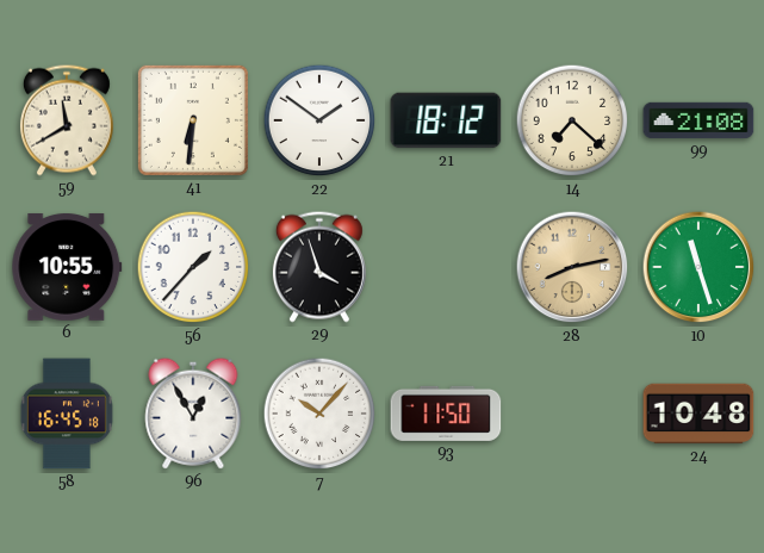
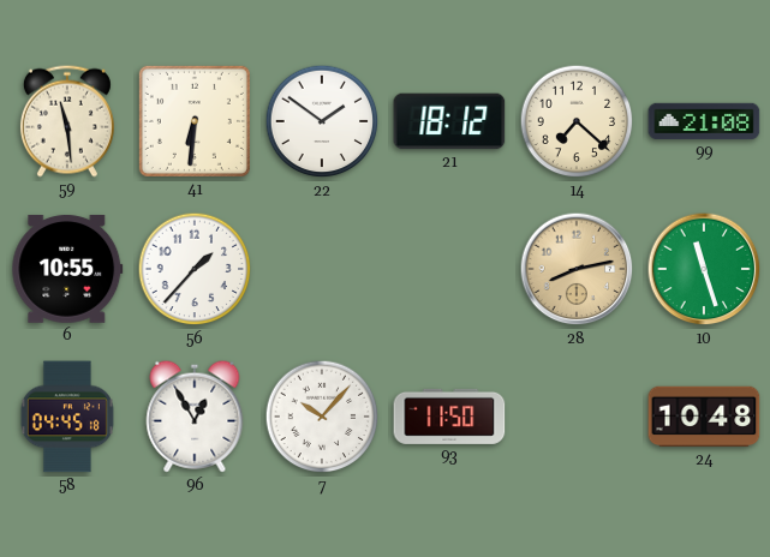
59: 11:40 -> 11:29
29: 3:57 -> none
58: 16:45 -> 04:45
